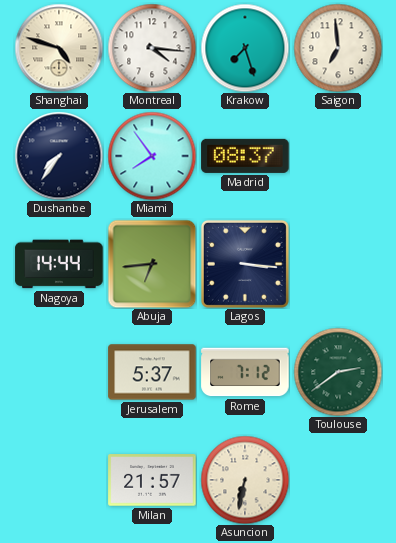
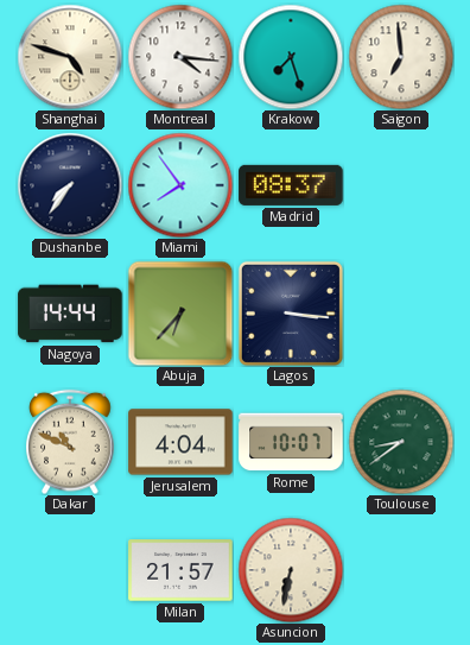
Abuja: 6:44 -> 6:37
Dakar: none -> 10:49
Jerusalem: 5:37 -> 4:04
Rome: 7:12 -> 10:07
Toulouse: 2:39 -> 8:39
